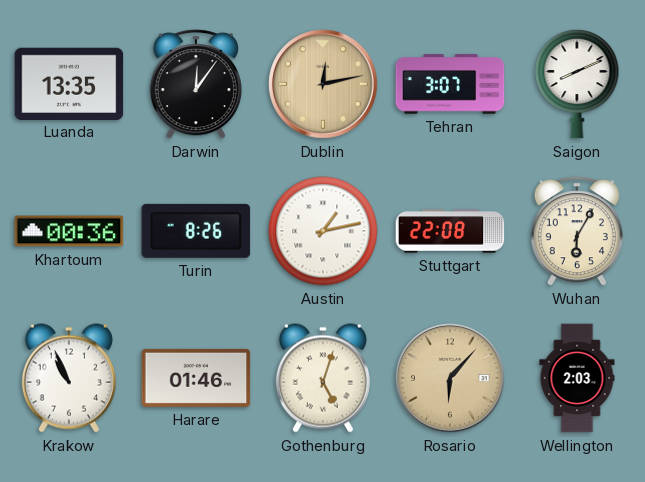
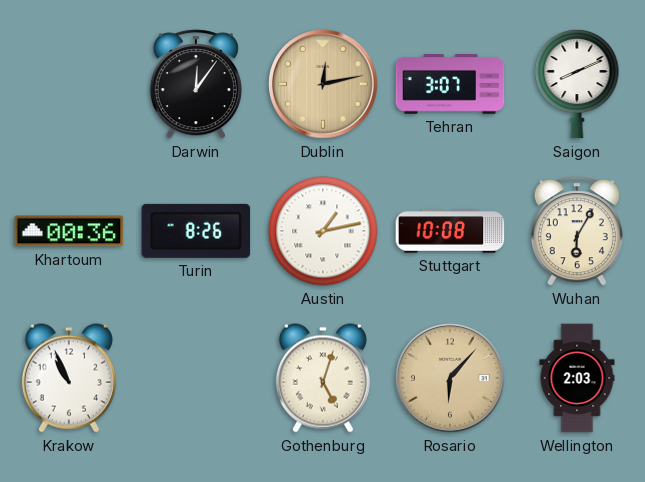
Luanda: 13:35 -> none
Stuttgart: 22:08 -> 10:08
Harare: 01:46 -> none
